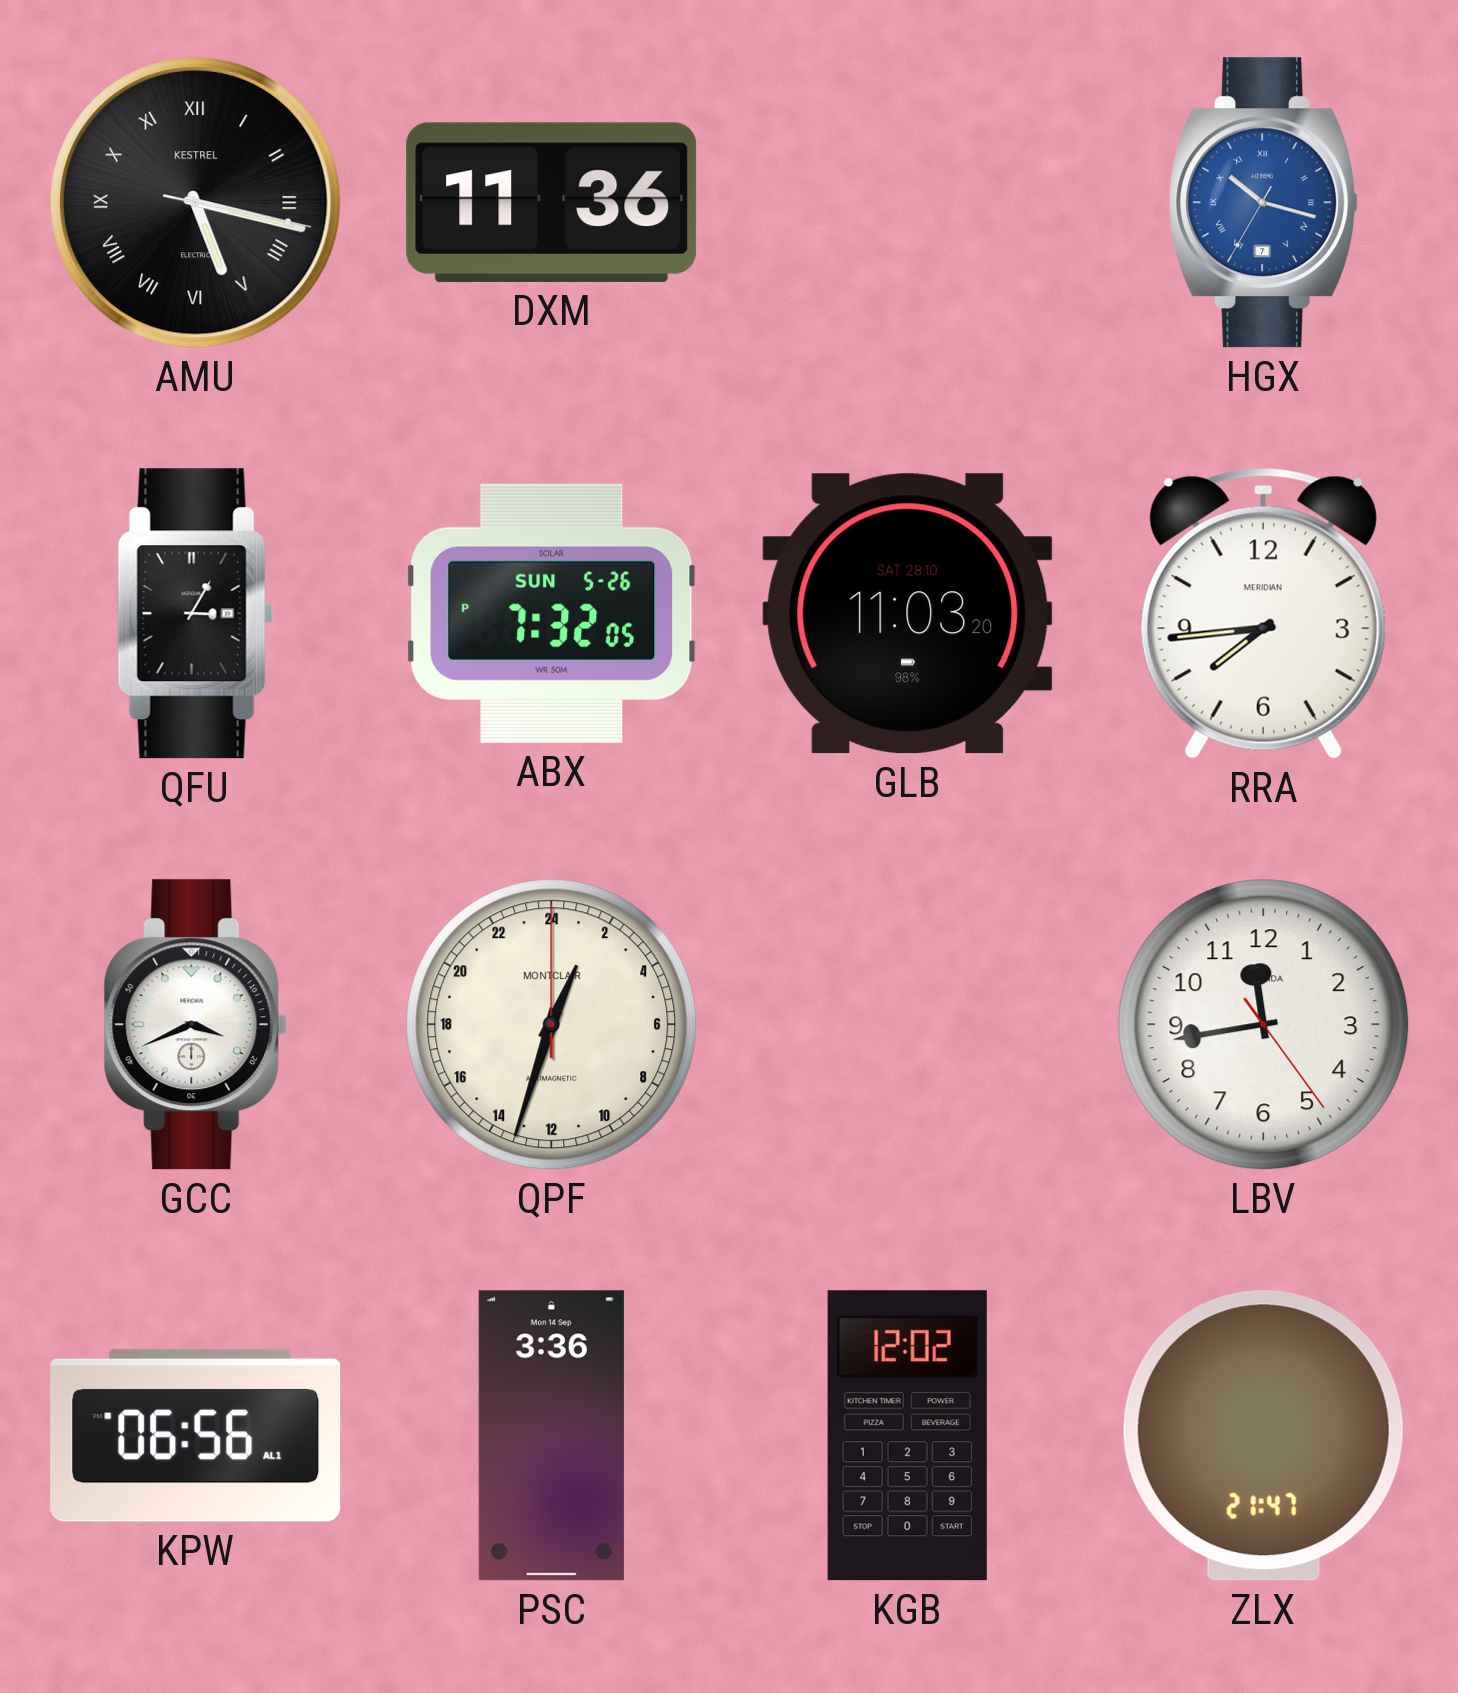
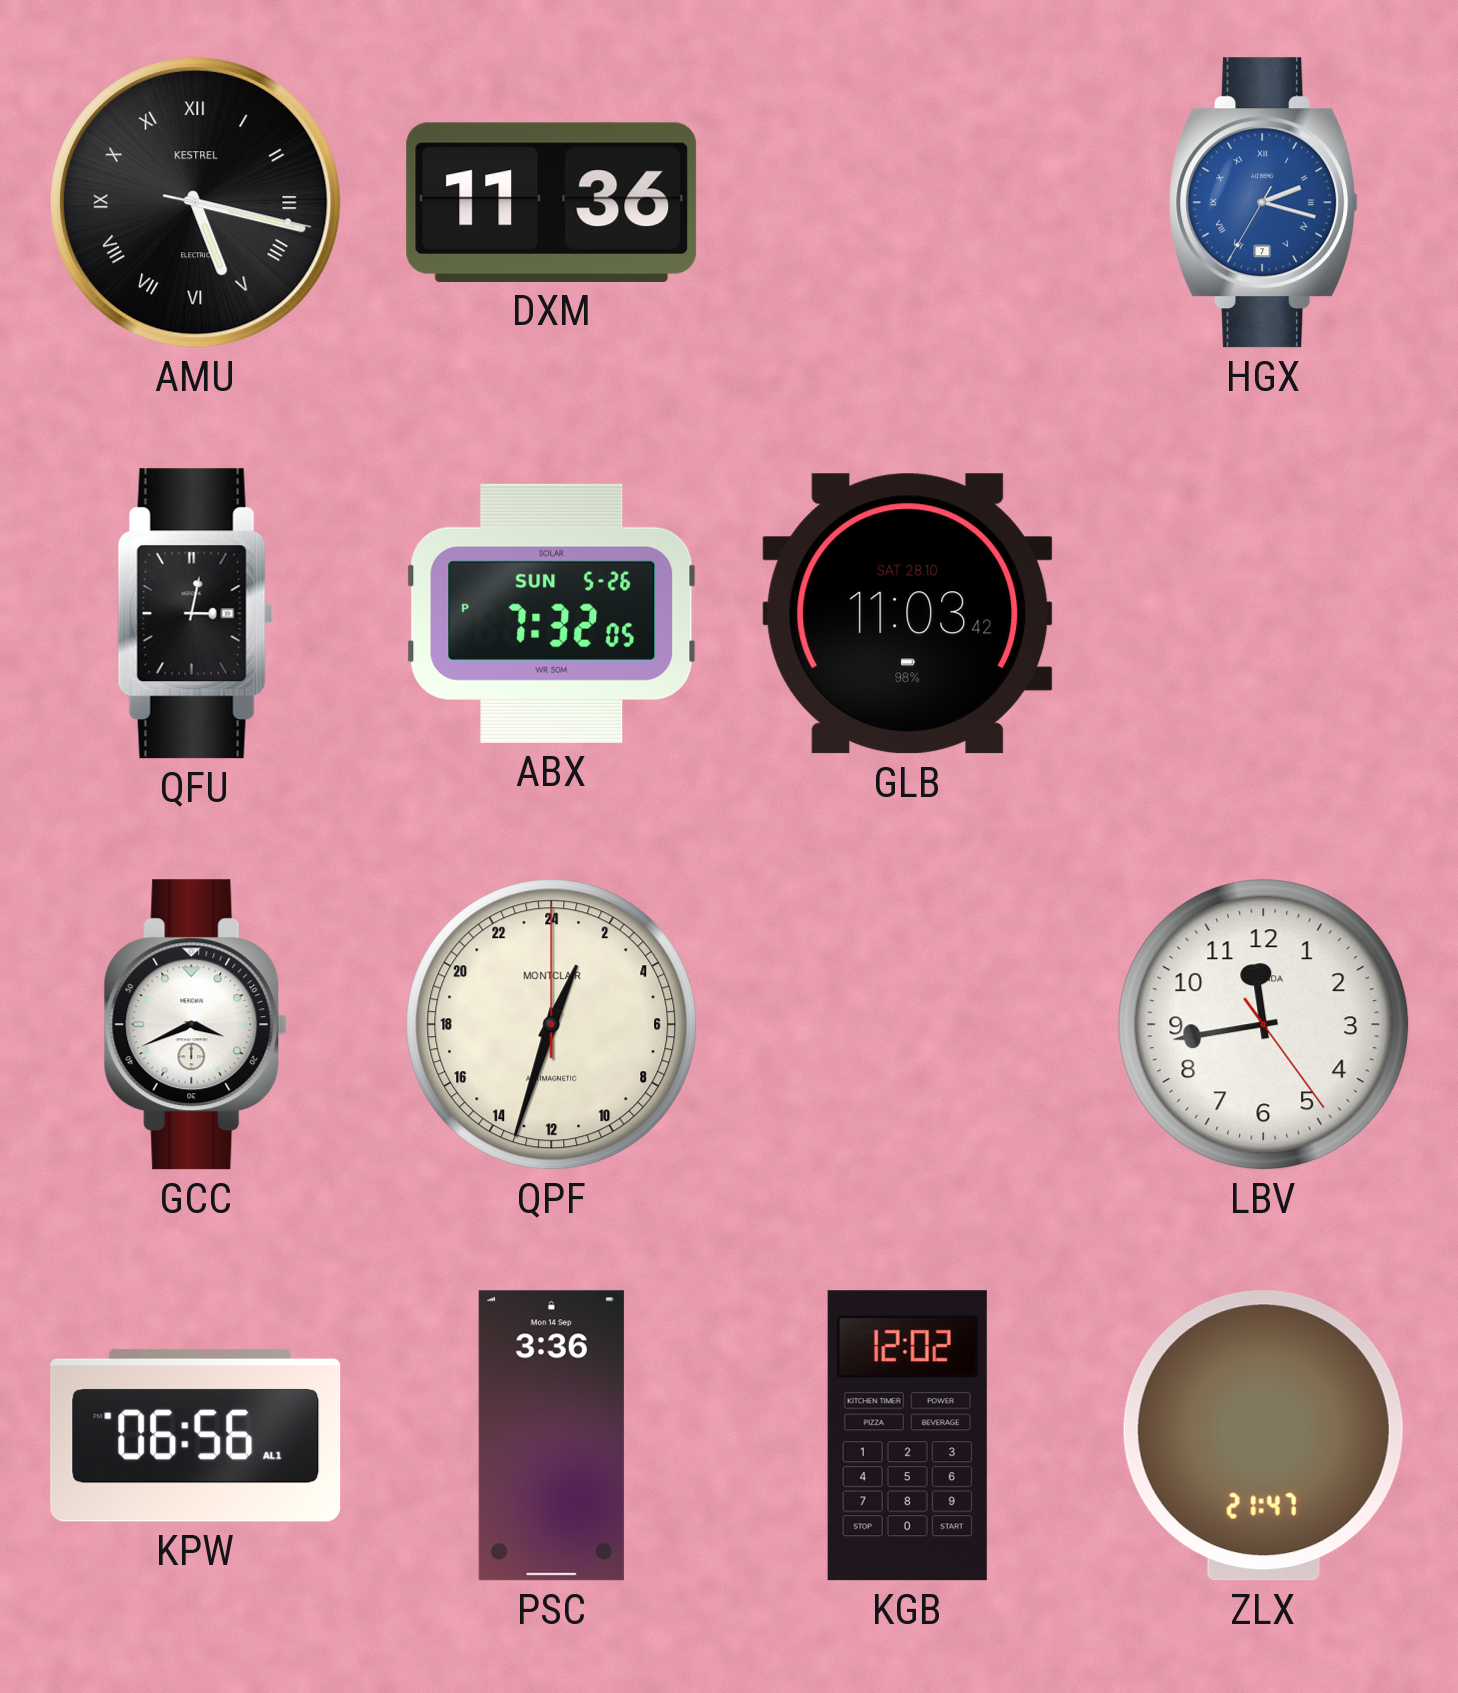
HGX: 10:17 -> 2:17
QFU: 3:05 -> 3:02
GLB: 11:03:20 -> 11:03:42
RRA: 7:44 -> none
